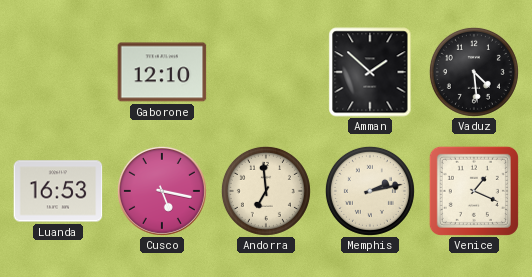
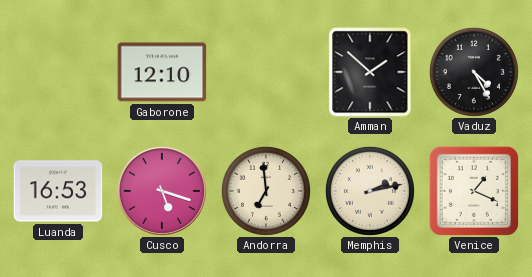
Vaduz: 4:29 -> 4:25
Cusco: 5:17 -> 5:18
